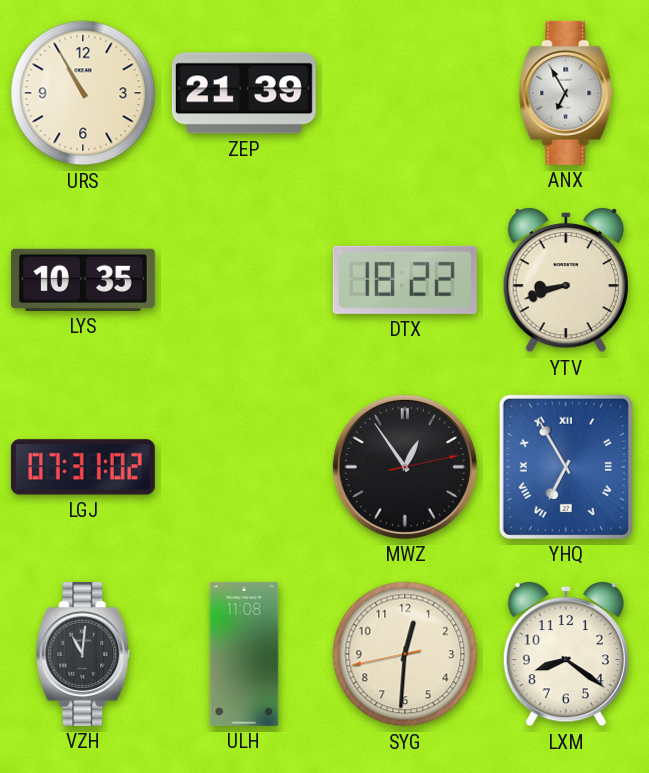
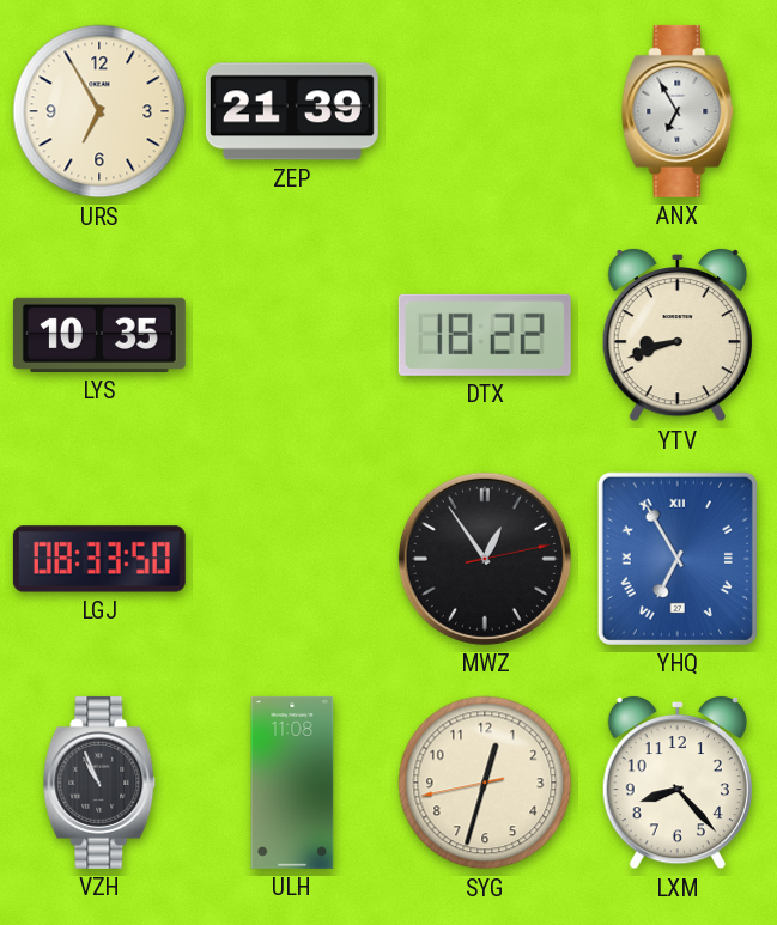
URS: 10:55 -> 6:55
LGJ: 07:31 -> 08:33
VZH: 11:01 -> 10:56
SYG: 12:30 -> 12:32
LXM: 8:21 -> 8:23
